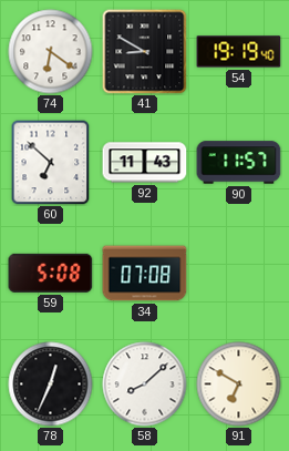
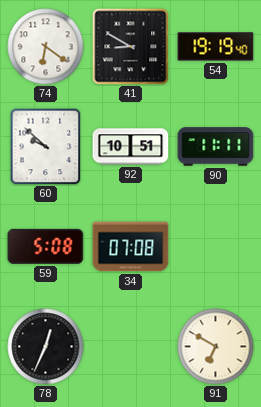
60: 6:52 -> 9:52
92: 11:43 -> 10:51
90: 11:57 -> 11:11
58: 8:08 -> none
